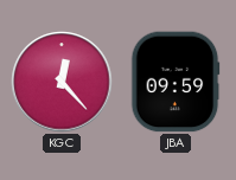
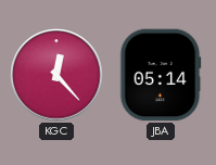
JBA: 09:59 -> 05:14
